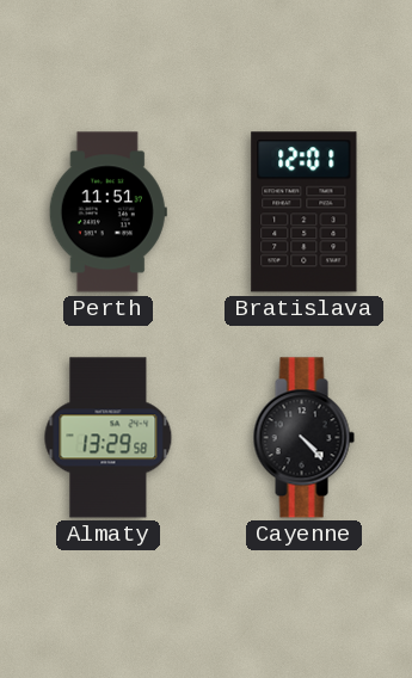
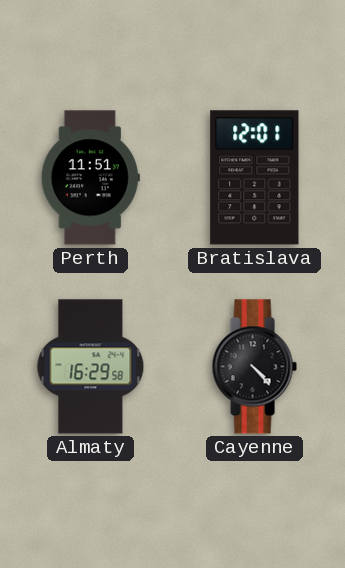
Almaty: 13:29 -> 16:29
